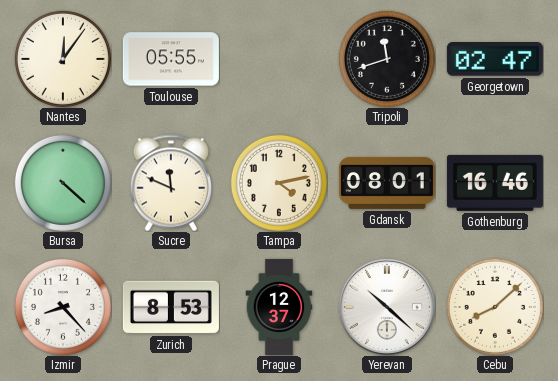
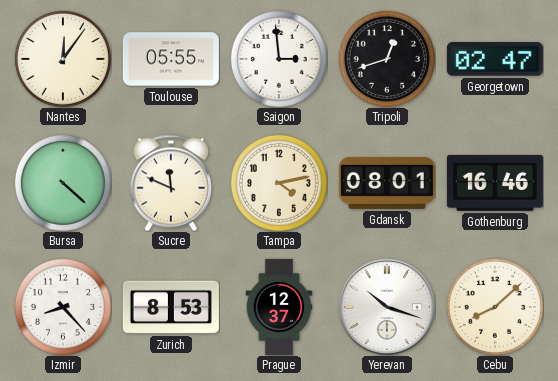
Saigon: none -> 2:59
Tripoli: 11:42 -> 12:42
Yerevan: 10:22 -> 10:18
